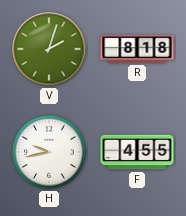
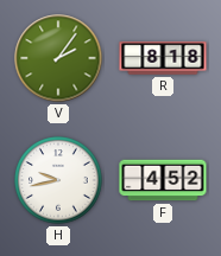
V: 2:03 -> 2:06
F: 4:55 -> 4:52
